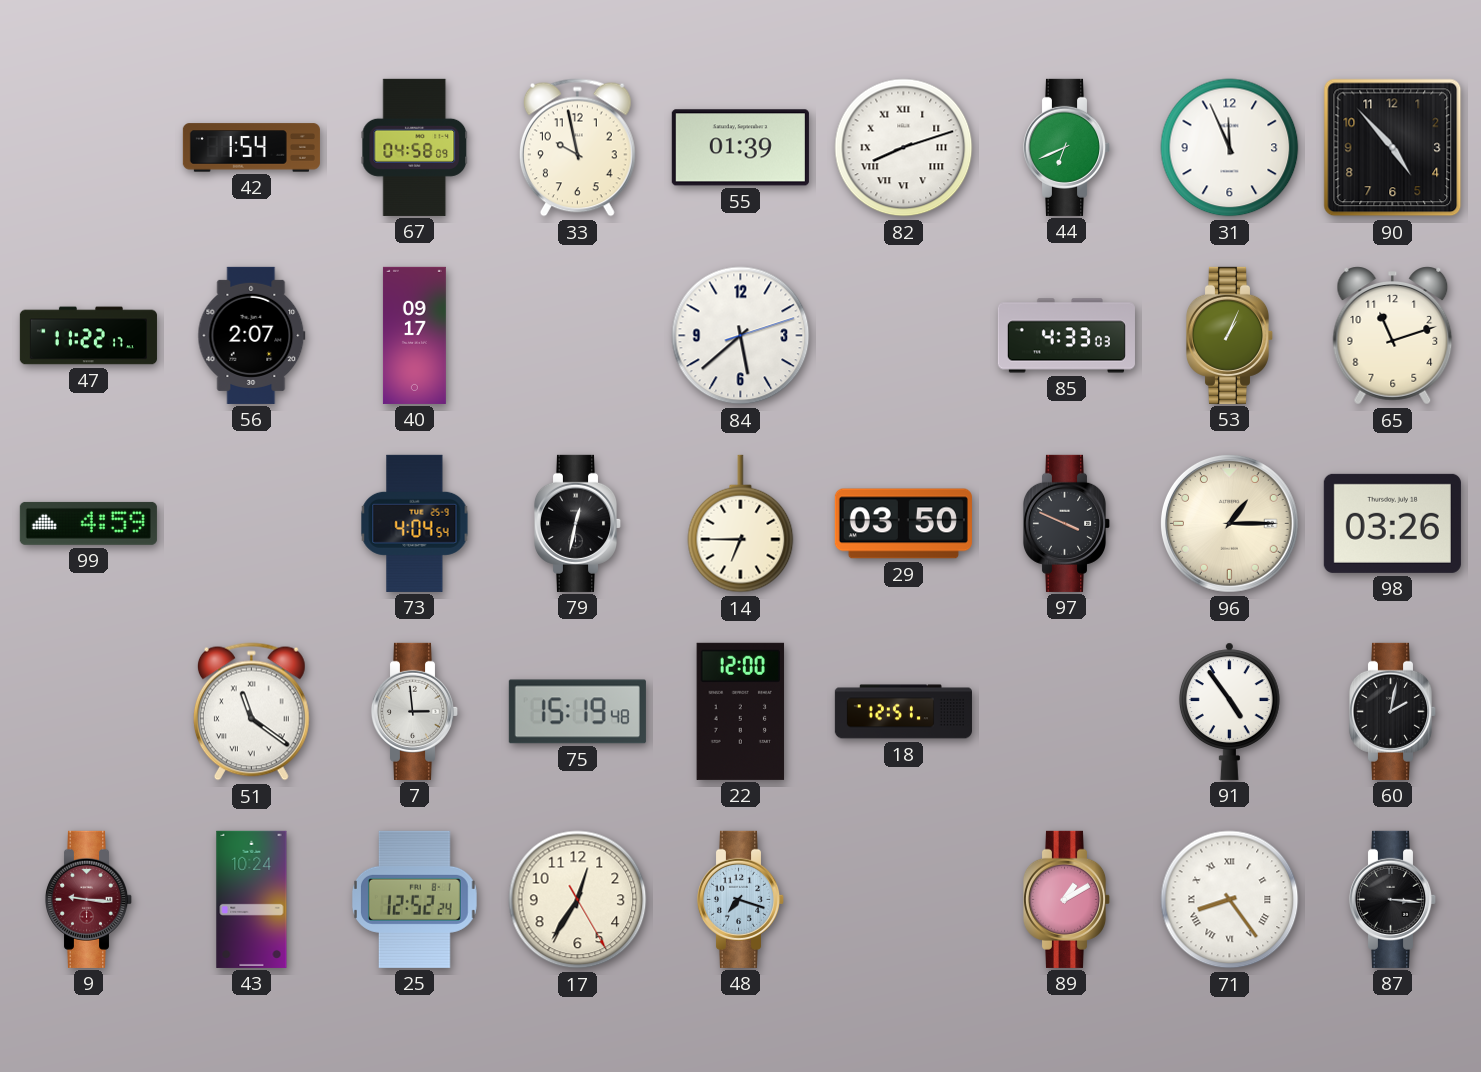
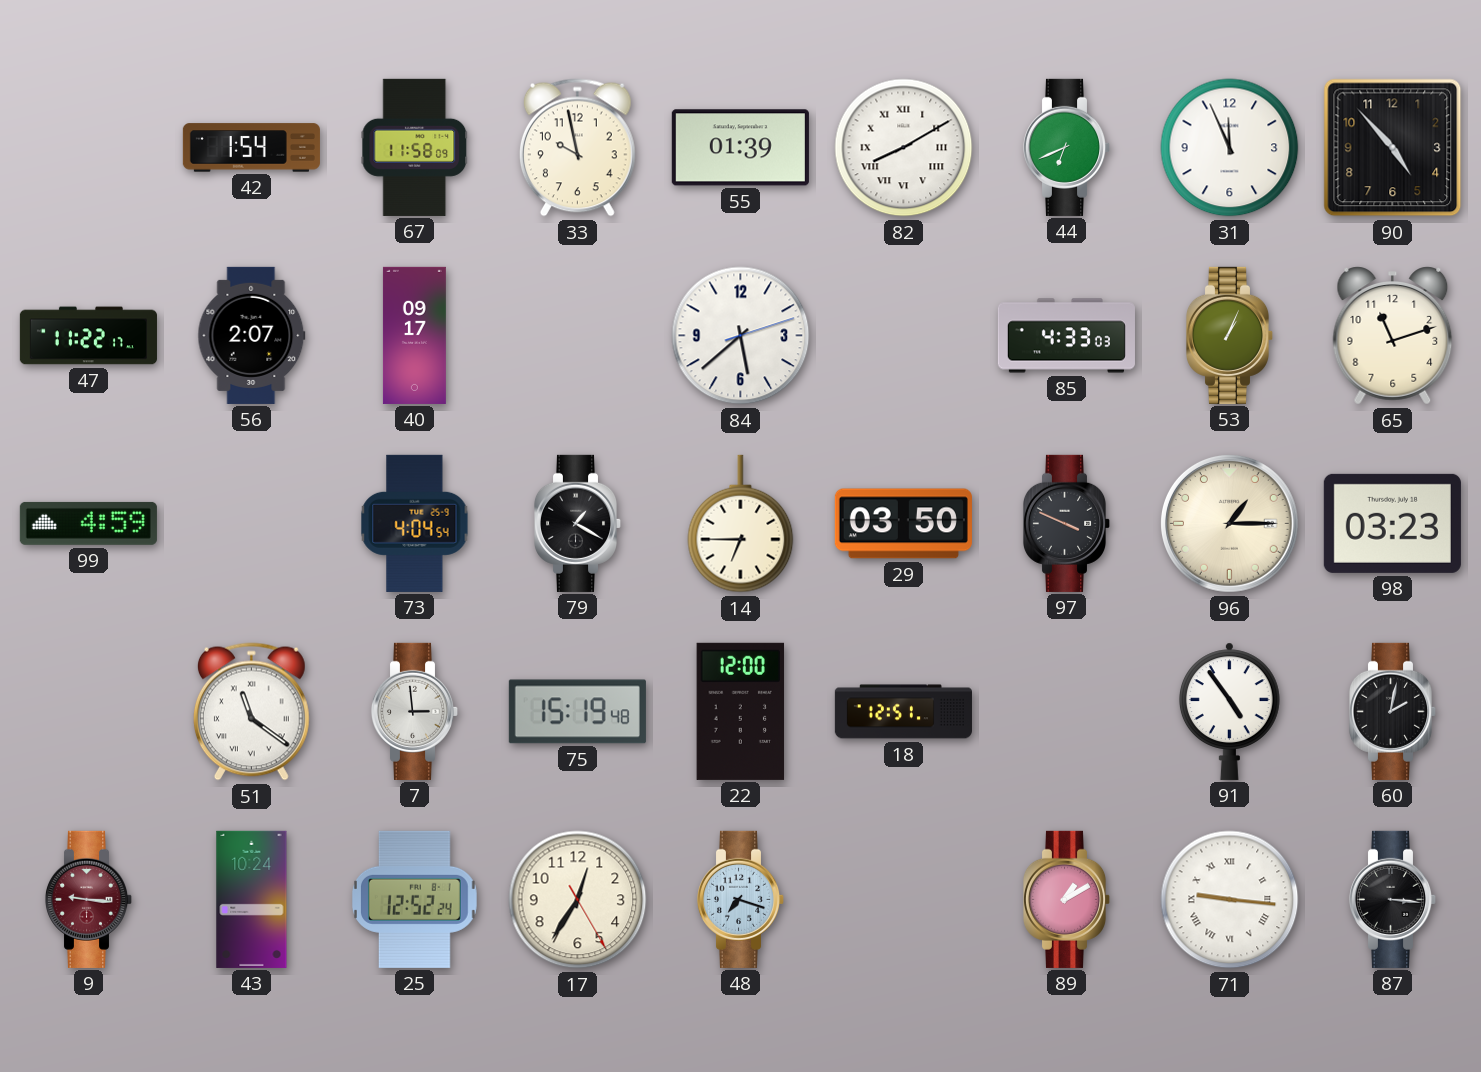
67: 04:58 -> 11:58
82: 8:12 -> 8:10
79: 12:32 -> 1:20
98: 03:26 -> 03:23
71: 8:24 -> 9:16
